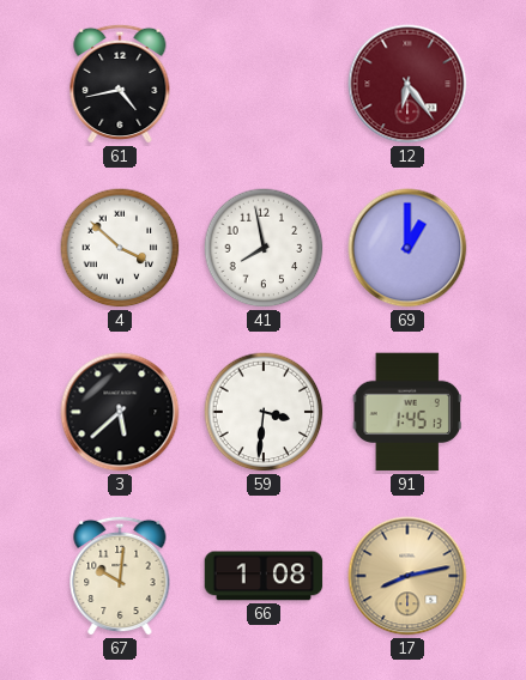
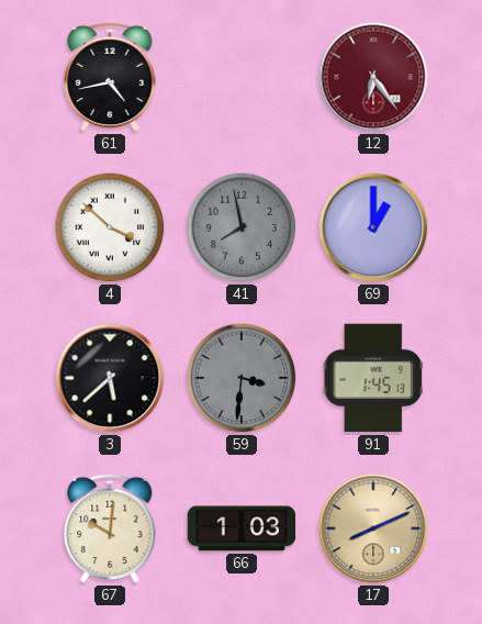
41 dial: white -> grey
59 dial: white -> grey
66: 1:08 -> 1:03
17: 8:13 -> 8:11
